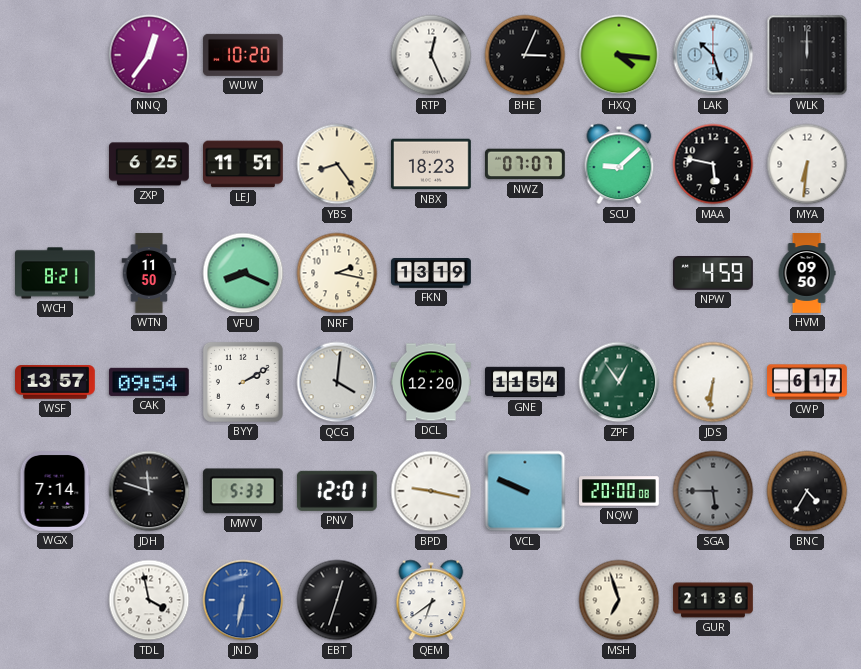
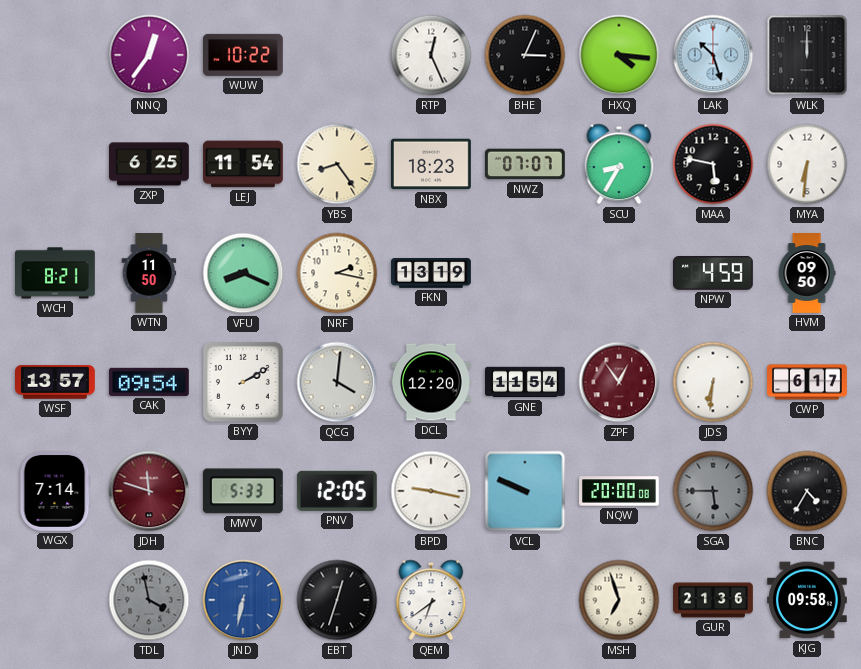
WUW: 10:20 -> 10:22
LEJ: 11:51 -> 11:54
SCU: 9:08 -> 8:35
ZPF dial: green -> burgundy
JDH dial: black -> burgundy
PNV: 12:01 -> 12:05
TDL dial: white -> grey
KJG: none -> 09:58
